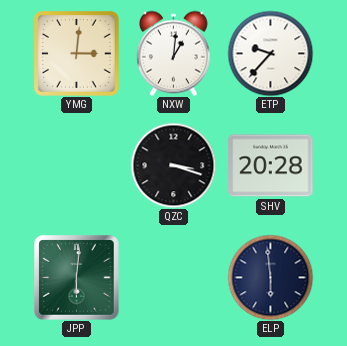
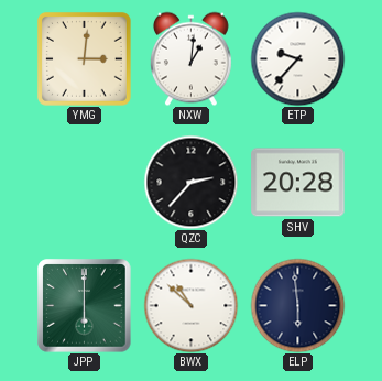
QZC: 3:18 -> 2:37
JPP: 6:01 -> 6:00
BWX: none -> 10:52
